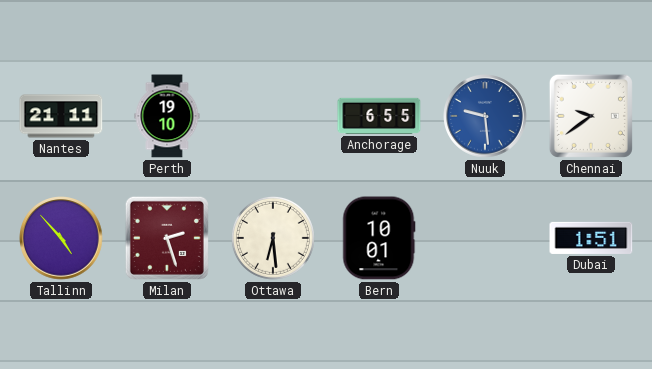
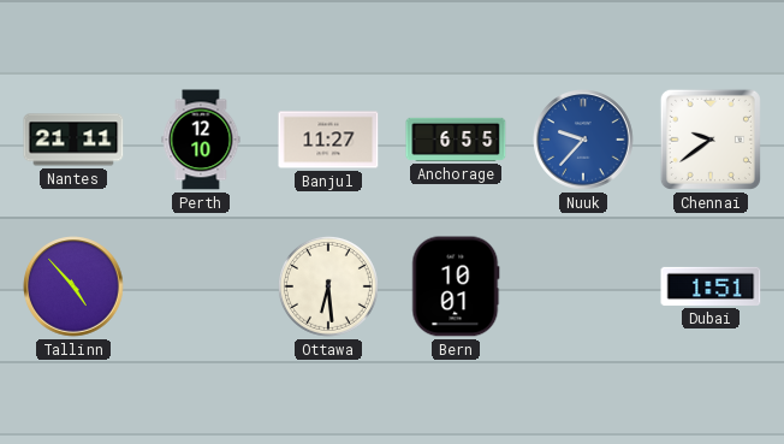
Perth: 19:10 -> 12:10
Banjul: none -> 11:27
Nuuk: 9:29 -> 9:37
Milan: 2:27 -> none
